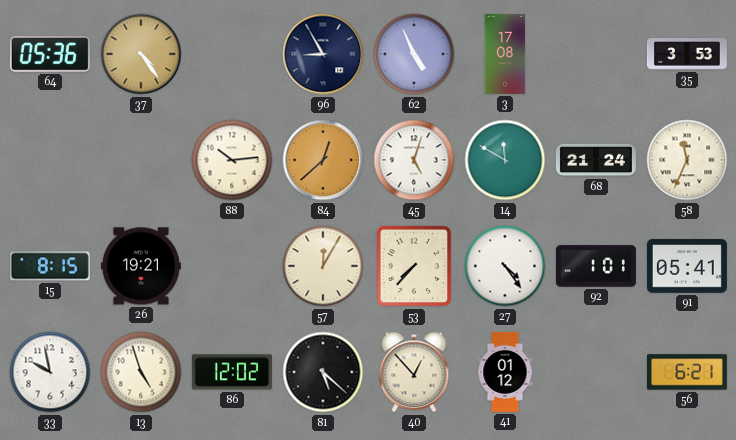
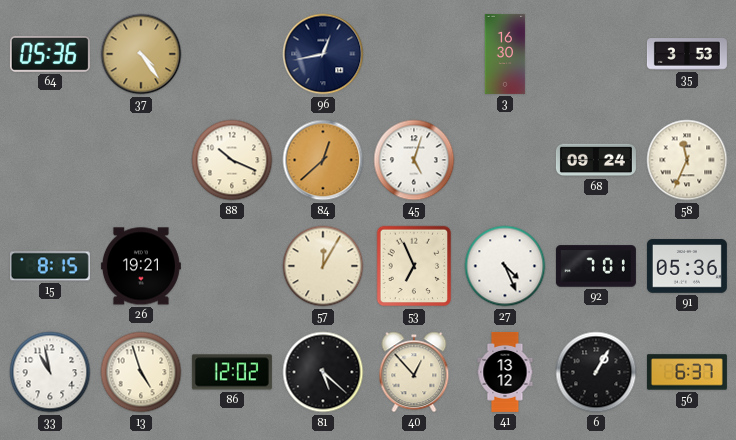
96: 8:55 -> 12:43
62: 4:56 -> none
3: 17:08 -> 16:30
88: 10:14 -> 10:19
14: 11:50 -> none
68: 21:24 -> 09:24
53: 7:37 -> 6:56
27: 4:24 -> 4:26
92: 1:01 -> 7:01
91: 05:41 -> 05:36
33: 9:58 -> 10:58
41: 01:12 -> 13:12
6: none -> 1:05
56: 6:21 -> 6:37
